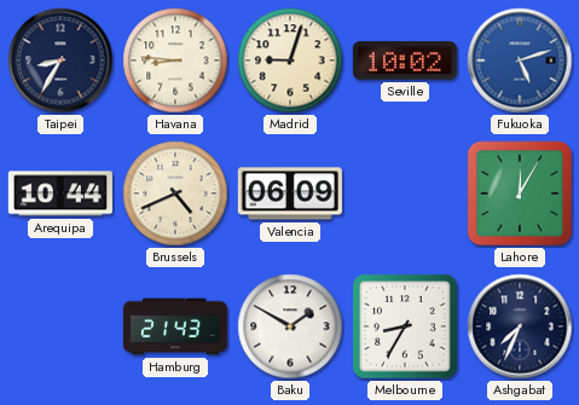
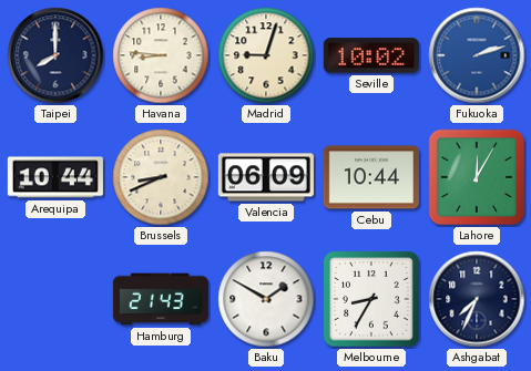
Taipei: 8:35 -> 8:00
Fukuoka: 5:12 -> 2:12
Brussels: 4:41 -> 8:41
Cebu: none -> 10:44
